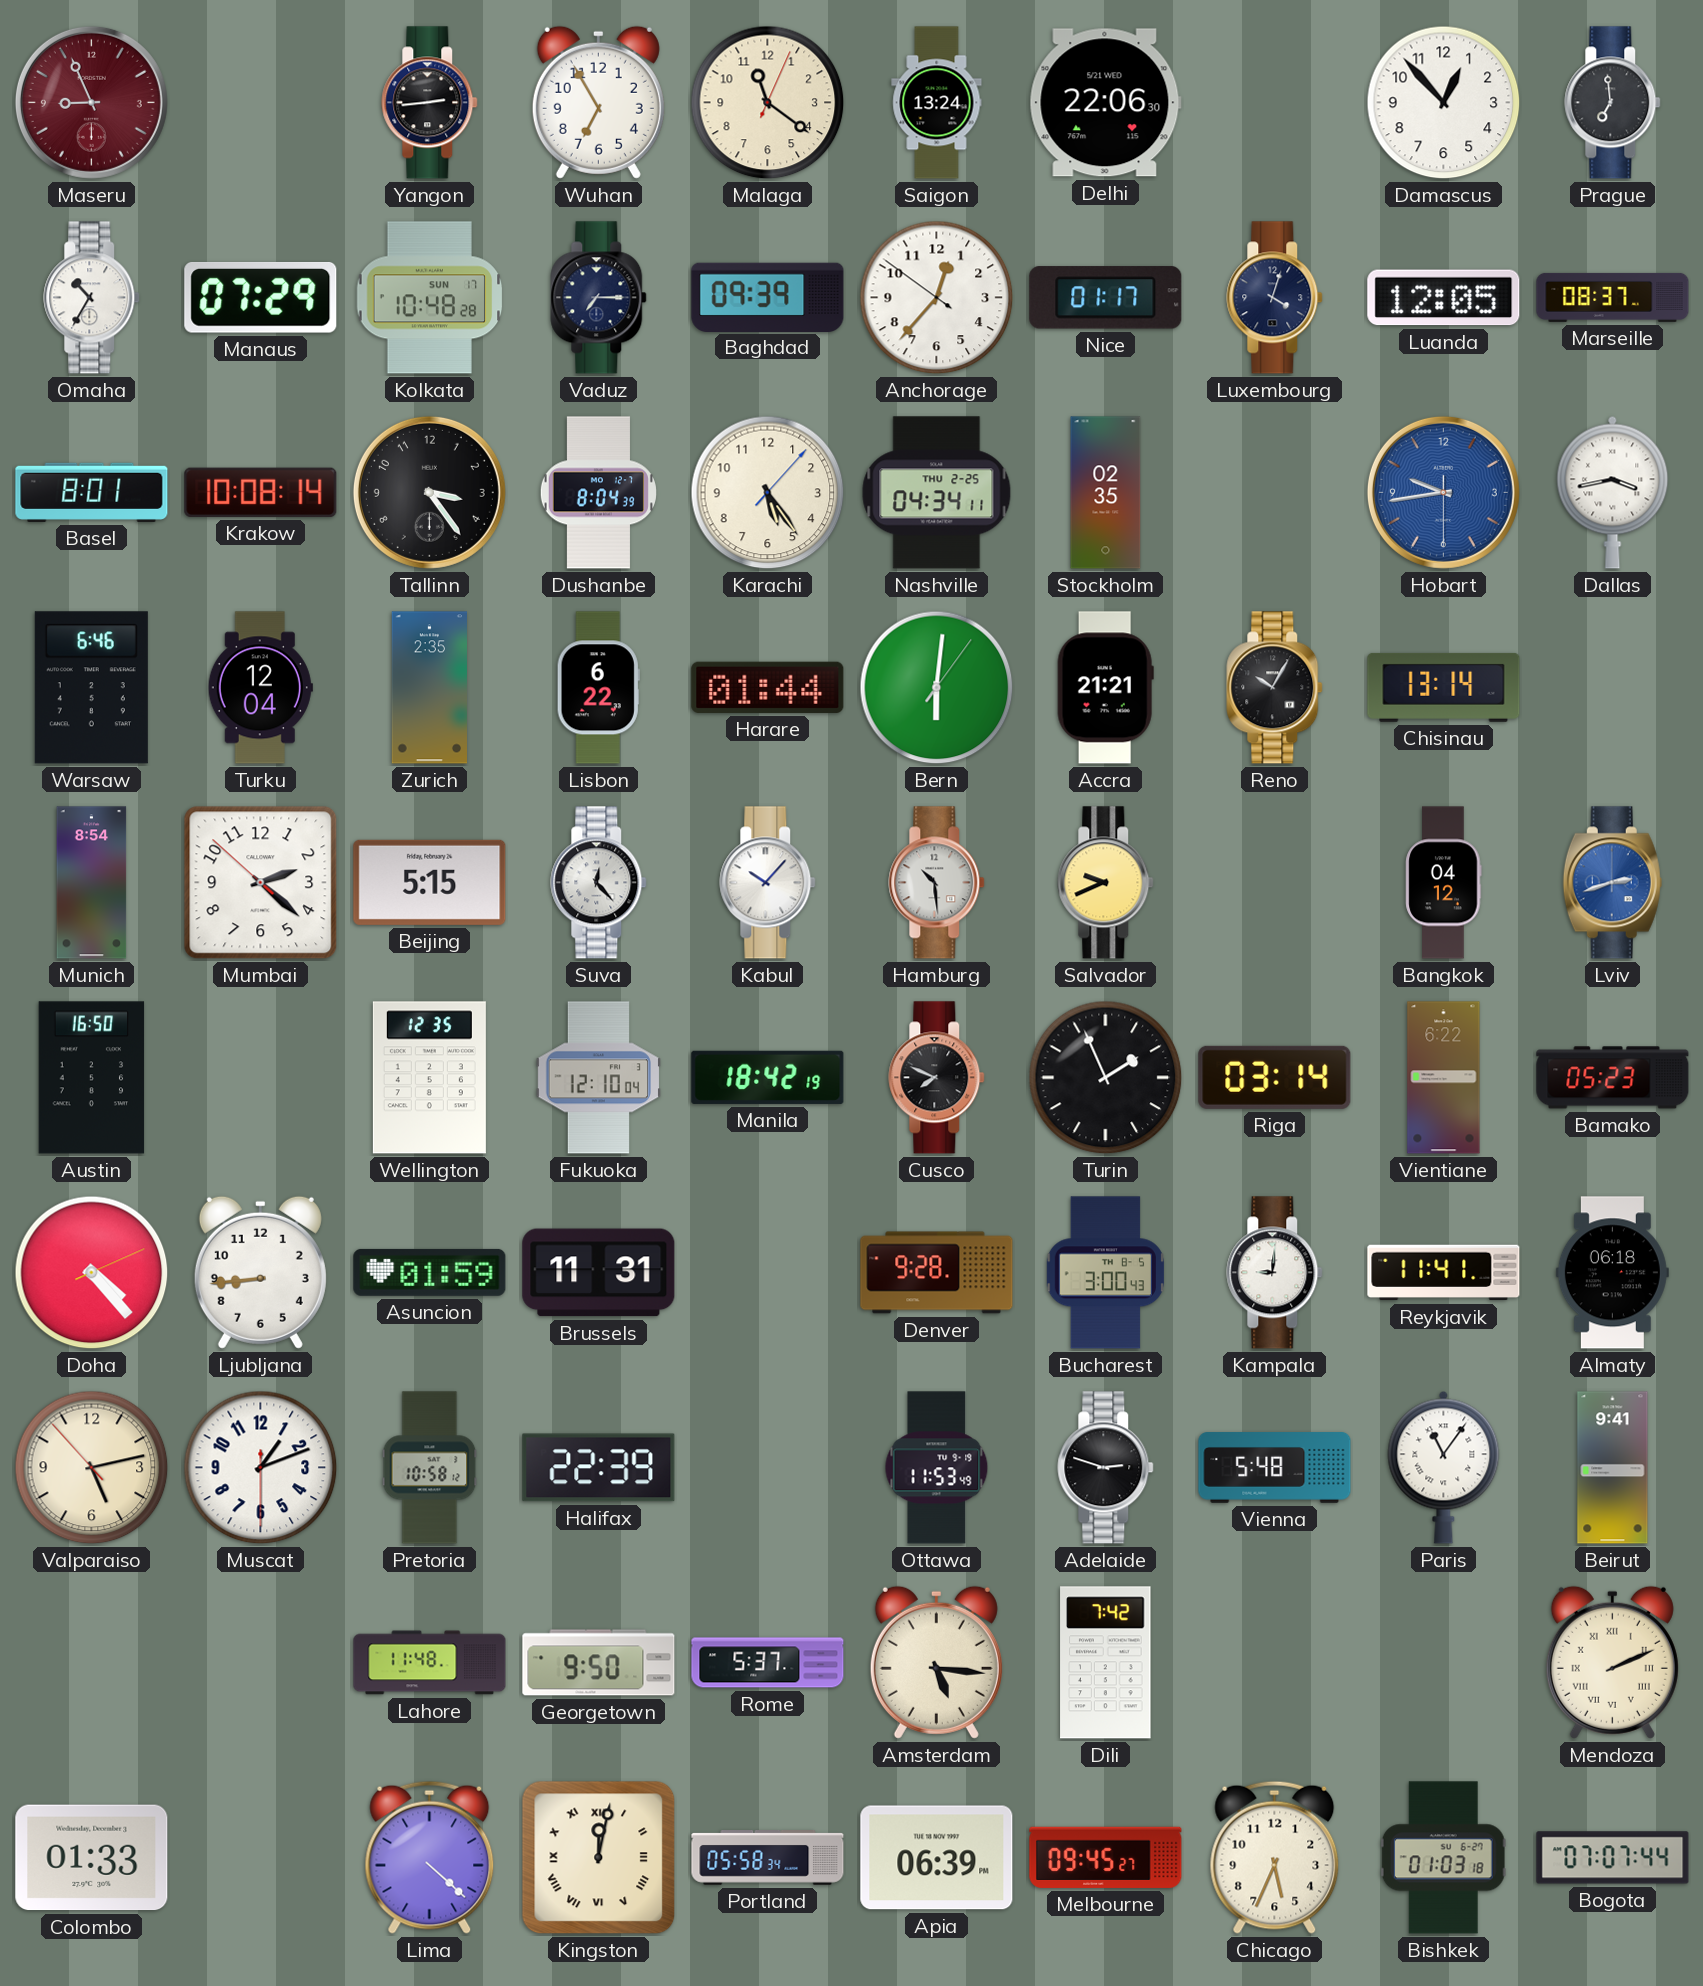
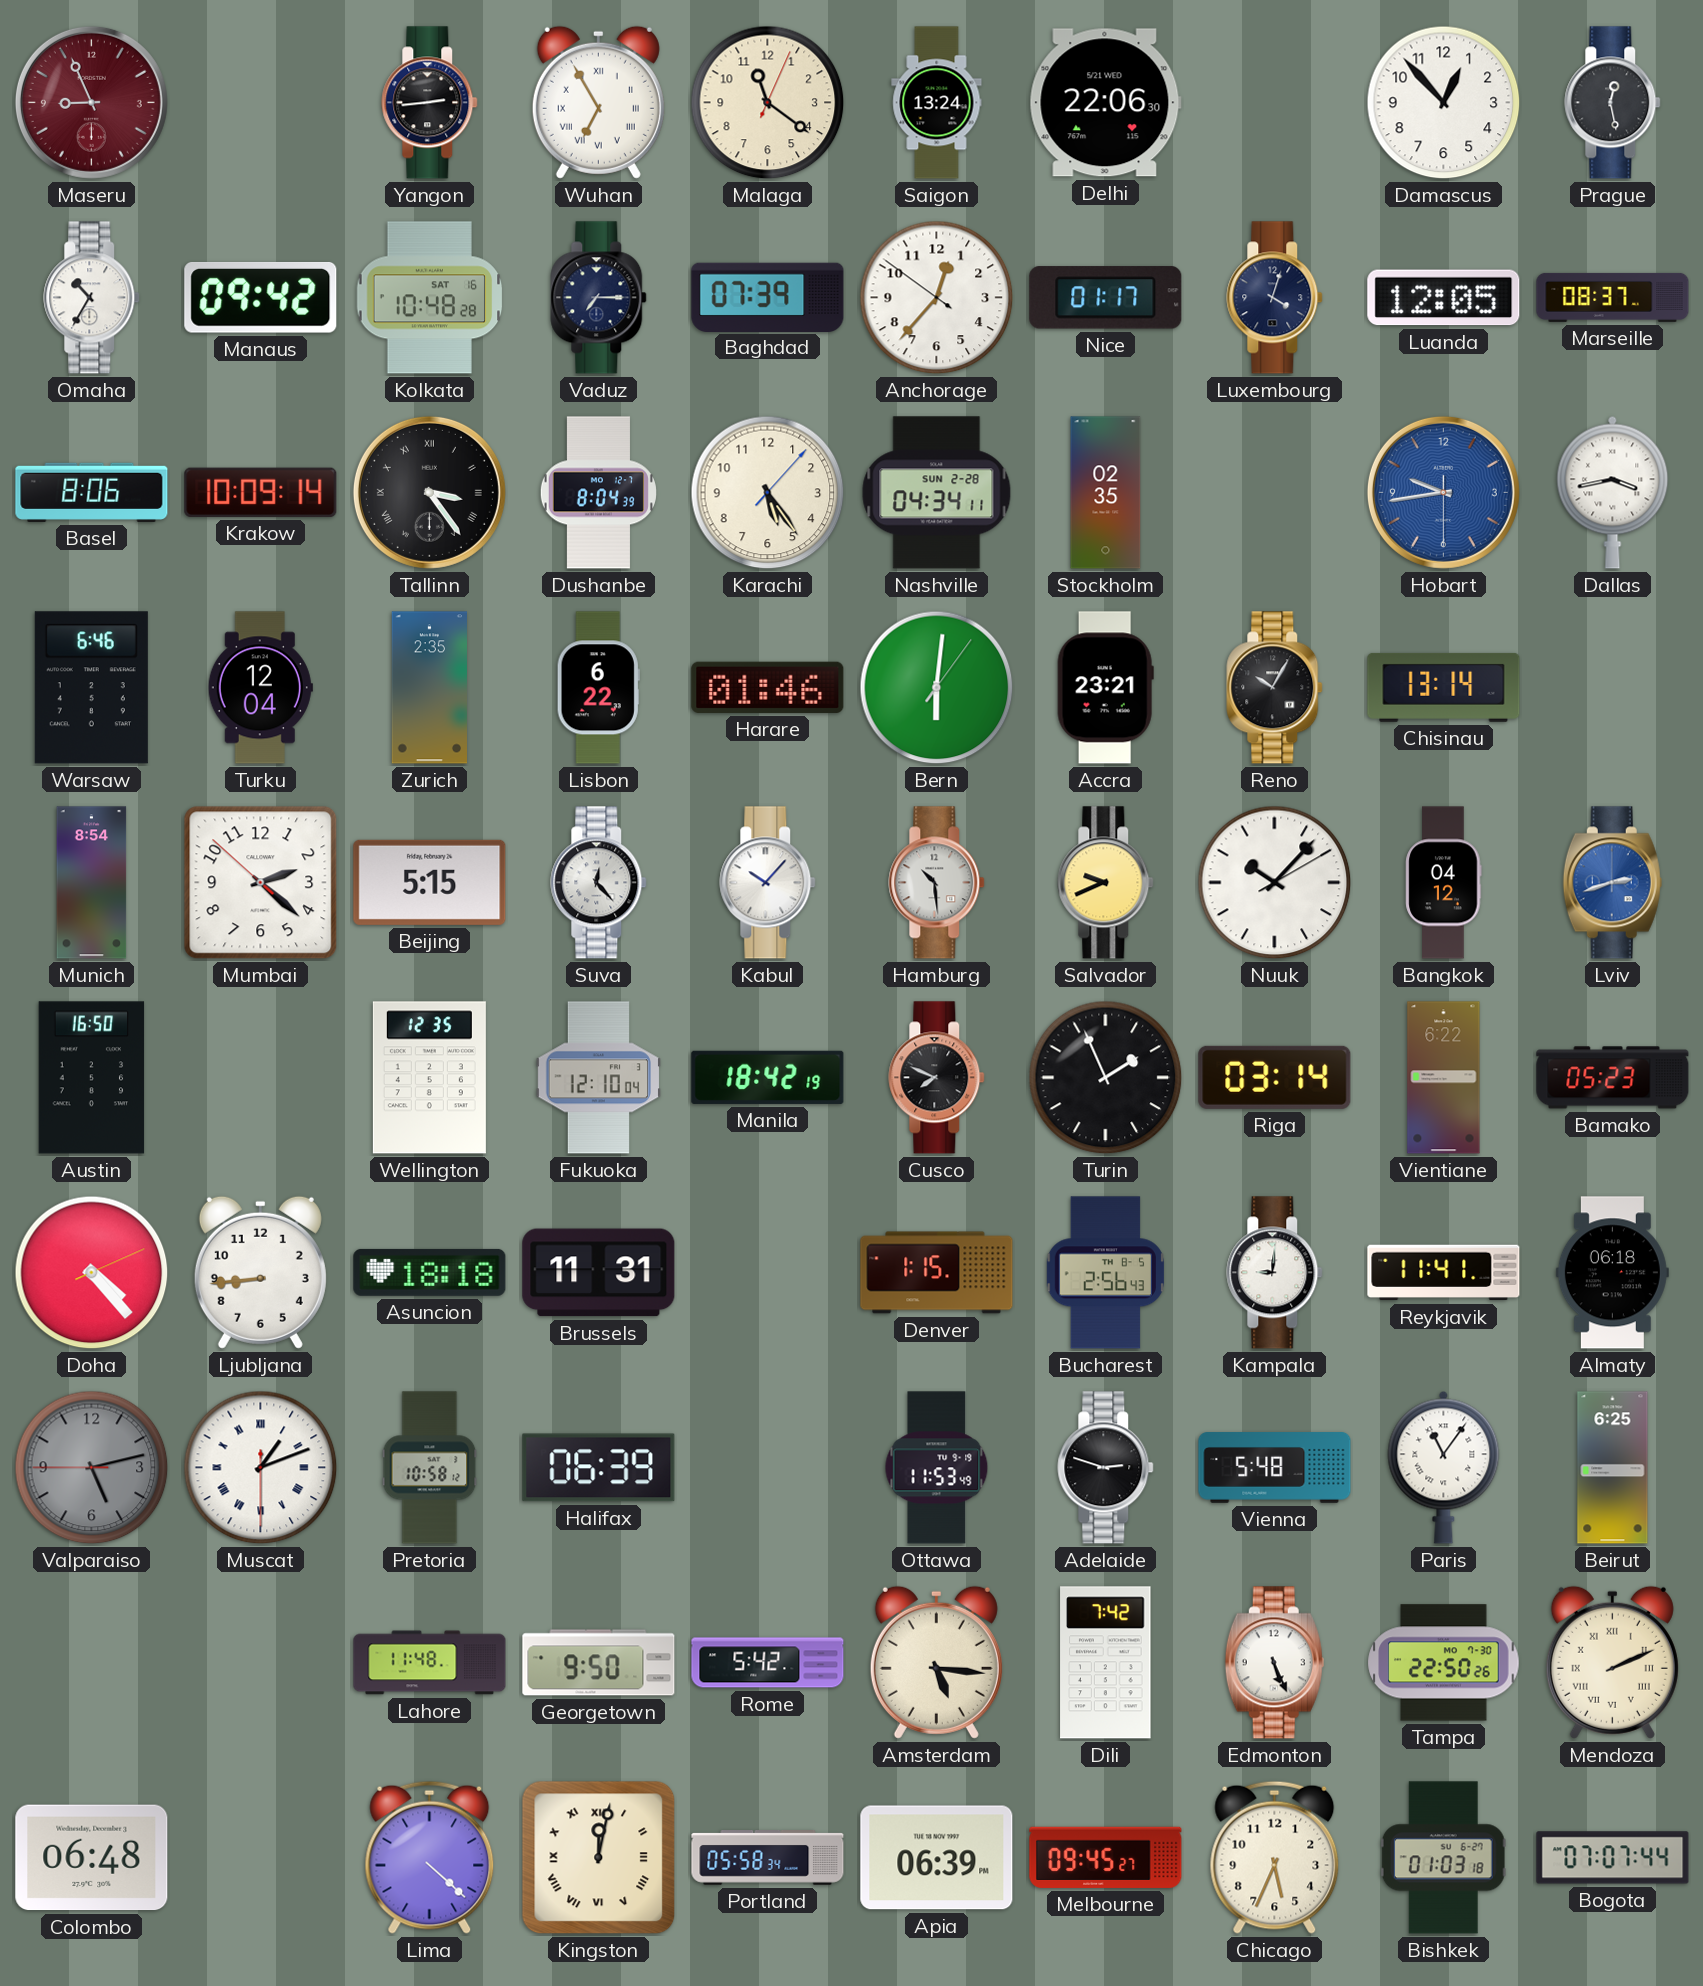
Wuhan numerals: Arabic -> Roman
Prague: 6:59 -> 12:28
Manaus: 07:29 -> 09:42
Kolkata date: SUN 17 -> SAT 16
Baghdad: 09:39 -> 07:39
Basel: 8:01 -> 8:06
Krakow: 10:08 -> 10:09
Tallinn numerals: Arabic -> Roman
Nashville date: THU 2-25 -> SUN 2-28
Harare: 01:44 -> 01:46
Accra: 21:21 -> 23:21
Nuuk: none -> 10:07
Asuncion: 01:59 -> 18:18
Denver: 9:28 -> 1:15
Bucharest: 3:00 -> 2:56
Valparaiso: 5:12:53 -> 5:12:45
Valparaiso dial: cream -> grey
Muscat numerals: Arabic -> Roman
Halifax: 22:39 -> 06:39
Beirut: 9:41 -> 6:25
Rome: 5:37 -> 5:42
Edmonton: none -> 5:26
Tampa: none -> 22:50
Colombo: 01:33 -> 06:48
